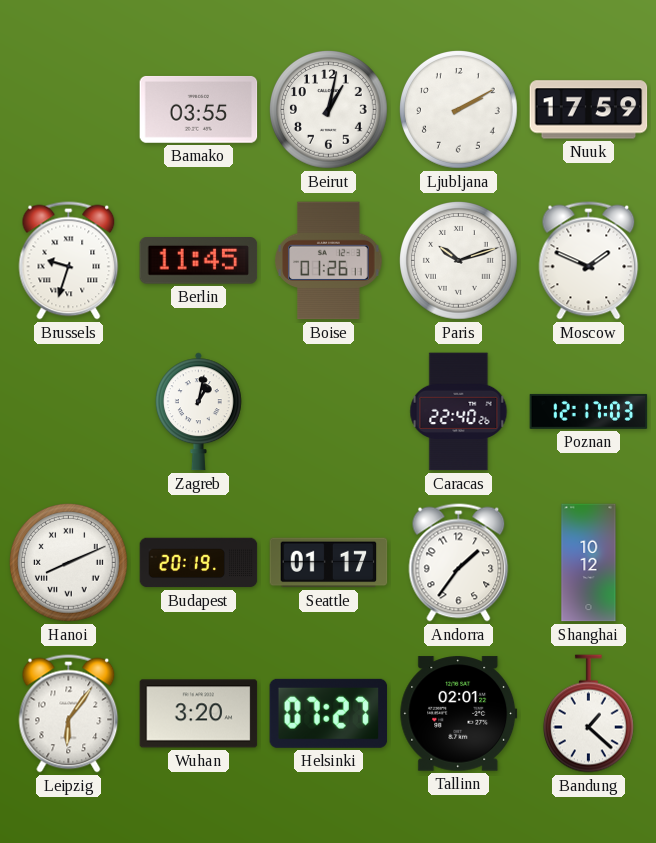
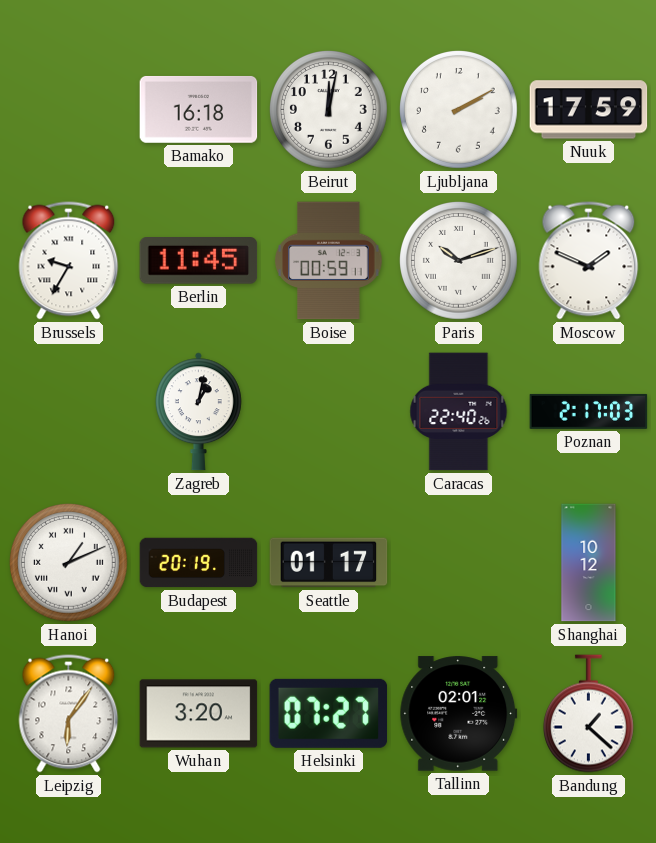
Bamako: 03:55 -> 16:18
Beirut: 1:02 -> 12:02
Brussels: 9:33 -> 9:35
Boise: 01:26 -> 00:59
Poznan: 12:17 -> 2:17
Hanoi: 8:11 -> 1:11
Andorra: 1:36 -> none
